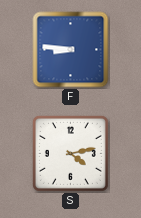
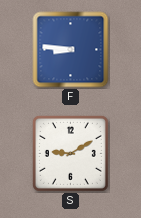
S: 4:13 -> 9:10
